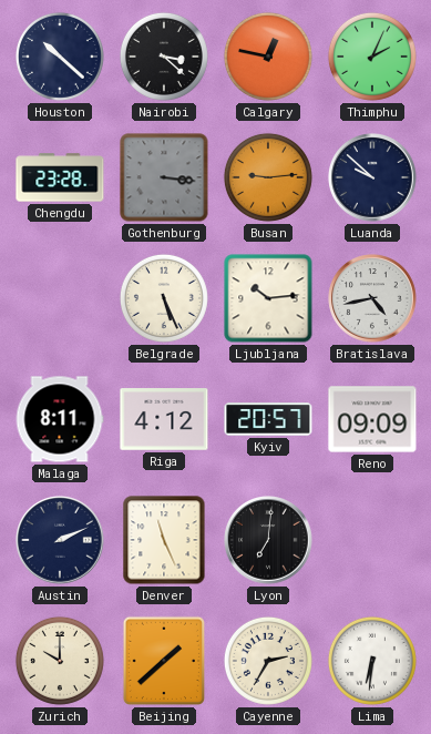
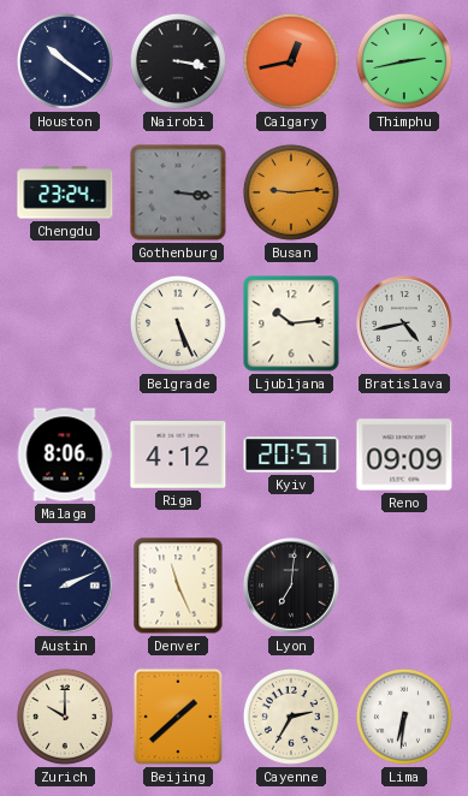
Houston: 10:22 -> 10:21
Nairobi: 3:22 -> 3:17
Calgary: 12:47 -> 12:43
Thimphu: 2:04 -> 2:43
Chengdu: 23:28 -> 23:24
Luanda: 9:52 -> none
Malaga: 8:11 -> 8:06
